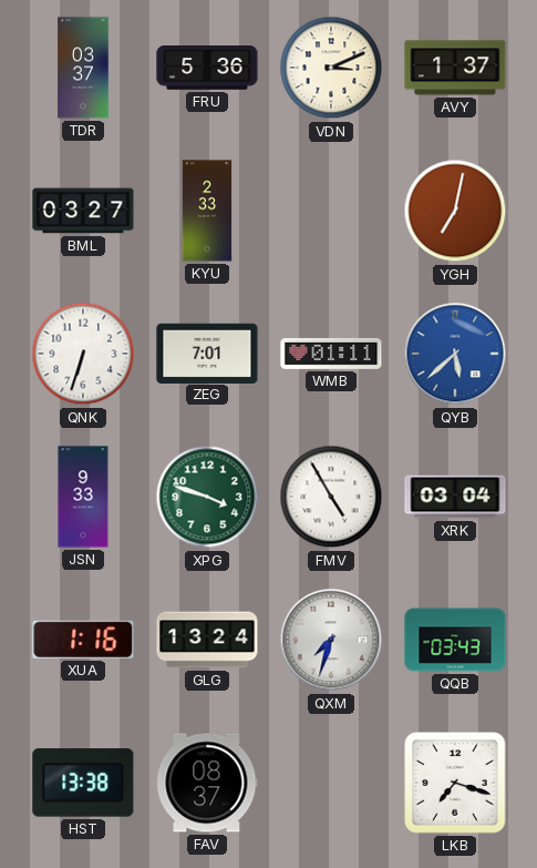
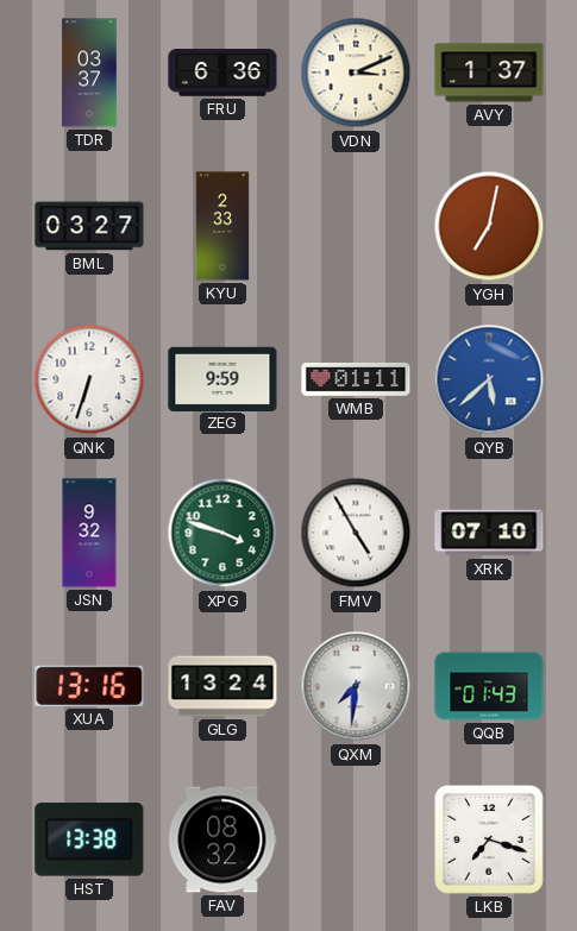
FRU: 5:36 -> 6:36
ZEG: 7:01 -> 9:59
JSN: 9:33 -> 9:32
XRK: 03:04 -> 07:10
XUA: 1:16 -> 13:16
QXM: 7:33 -> 7:31
QQB: 03:43 -> 01:43
FAV: 08:37 -> 08:32
